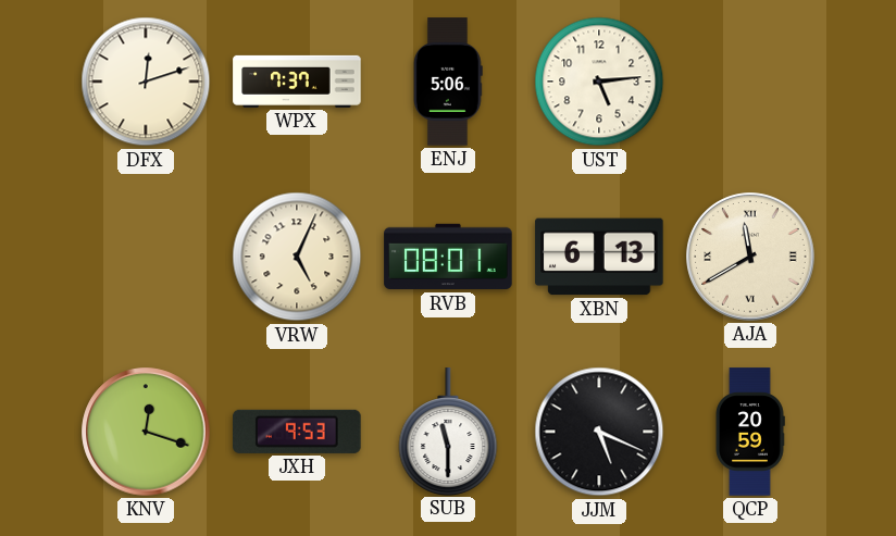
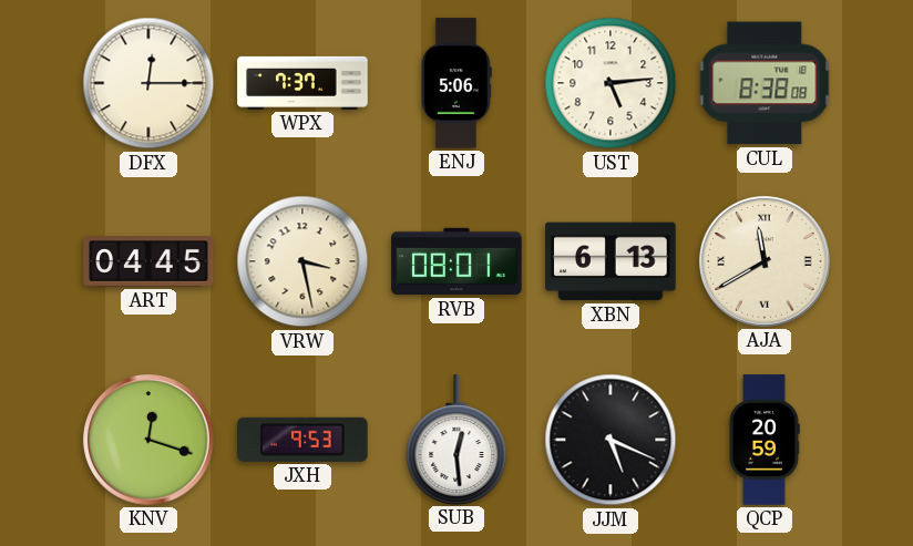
DFX: 12:12 -> 12:15
CUL: none -> 8:38
ART: none -> 04:45
VRW: 5:04 -> 3:28
SUB: 11:30 -> 12:29
